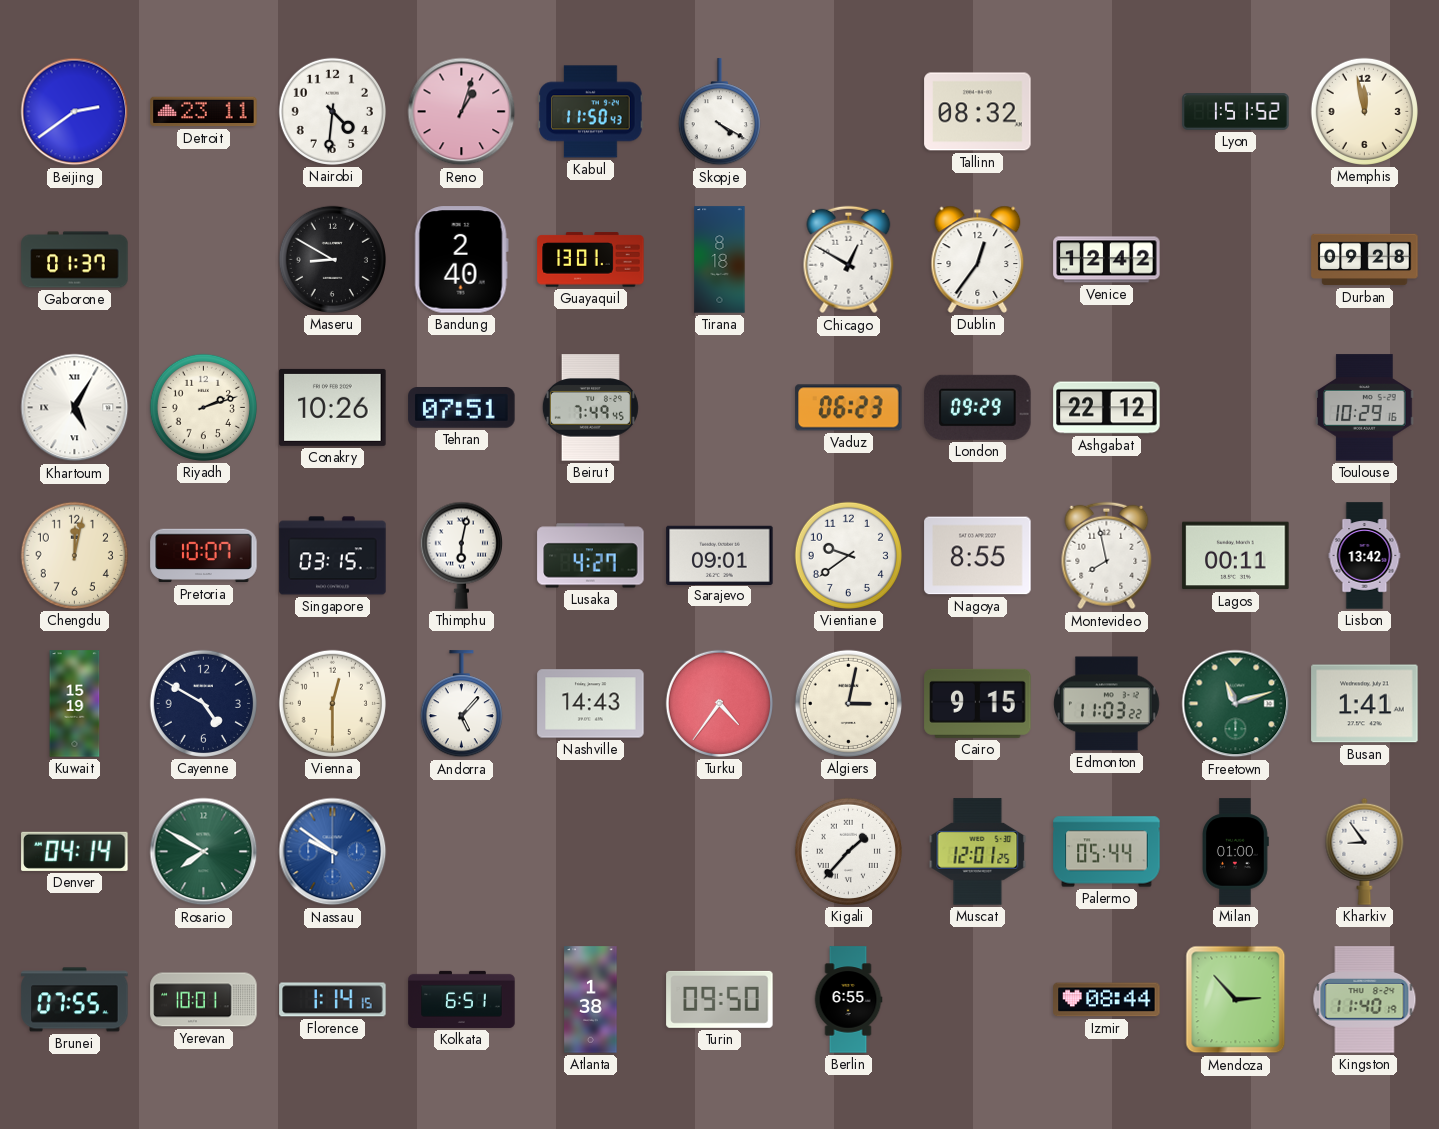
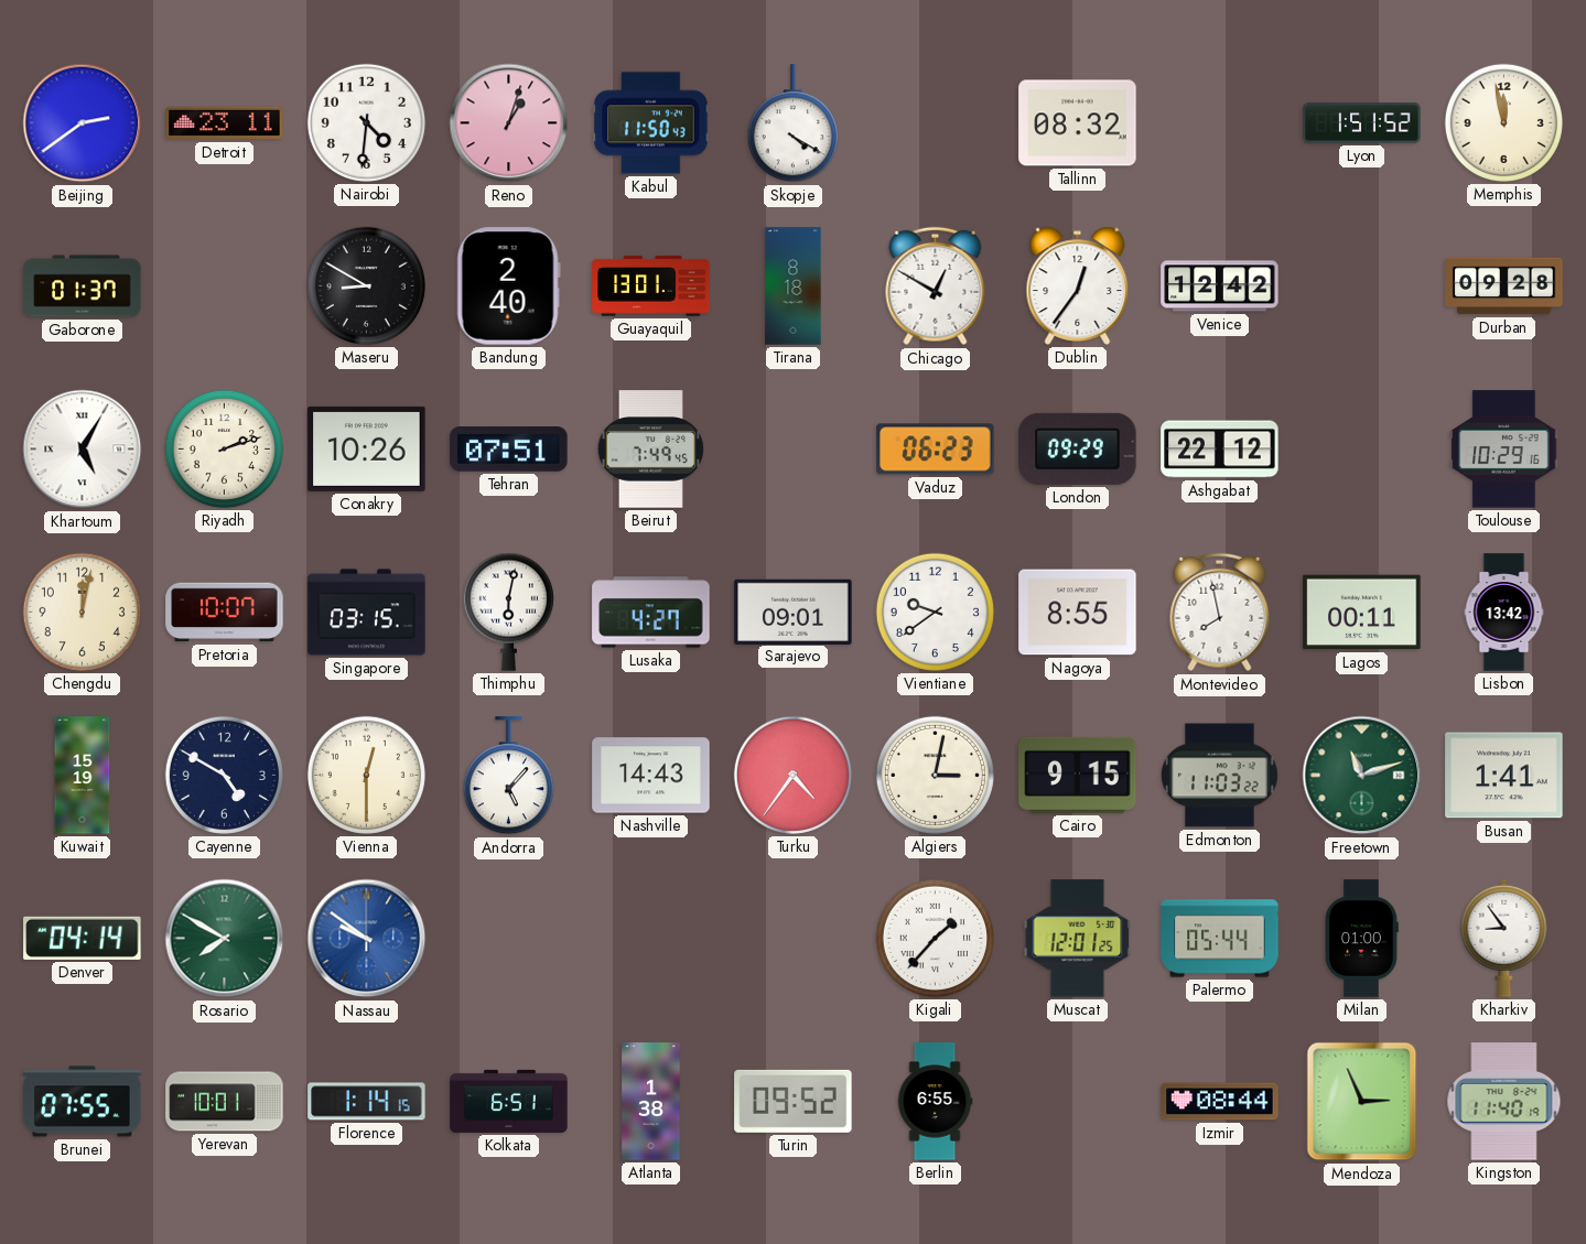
Turin: 09:50 -> 09:52
Mendoza: 2:53 -> 2:56
